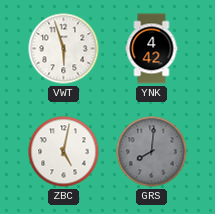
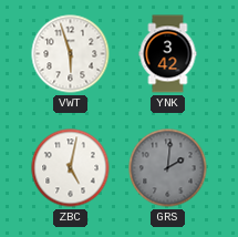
YNK: 4:42 -> 3:42
GRS: 8:01 -> 2:01
